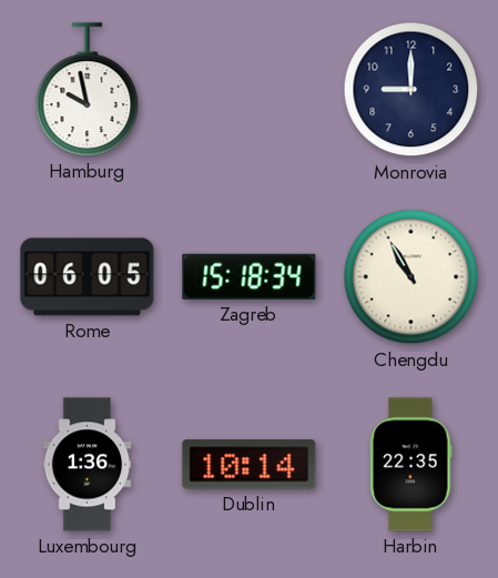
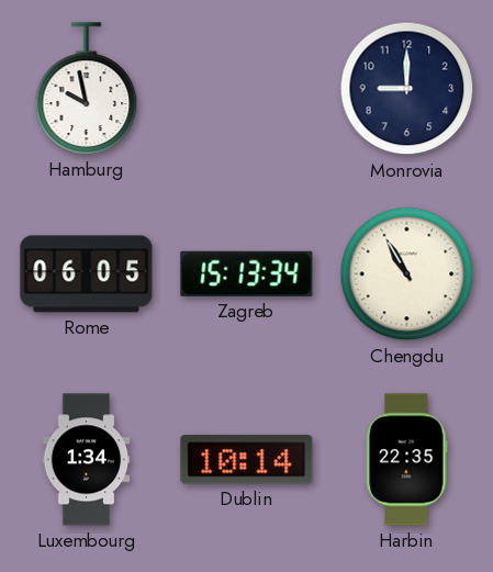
Zagreb: 15:18 -> 15:13
Luxembourg: 1:36 -> 1:34
